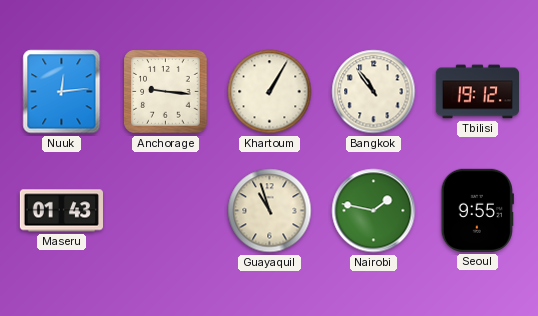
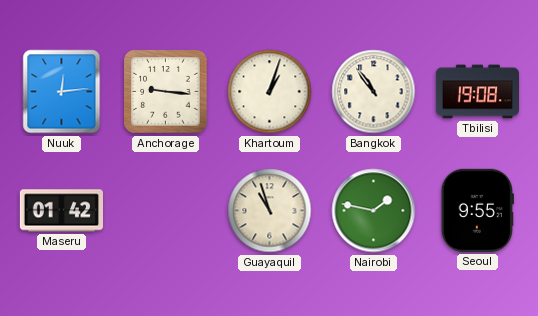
Khartoum: 1:05 -> 1:03
Tbilisi: 19:12 -> 19:08
Maseru: 01:43 -> 01:42
